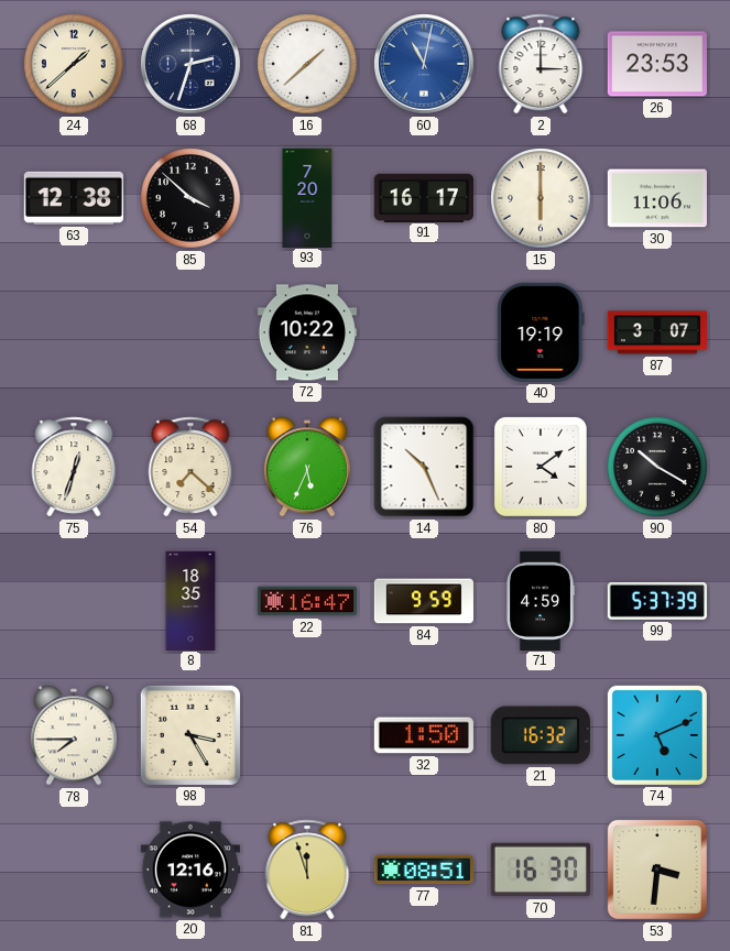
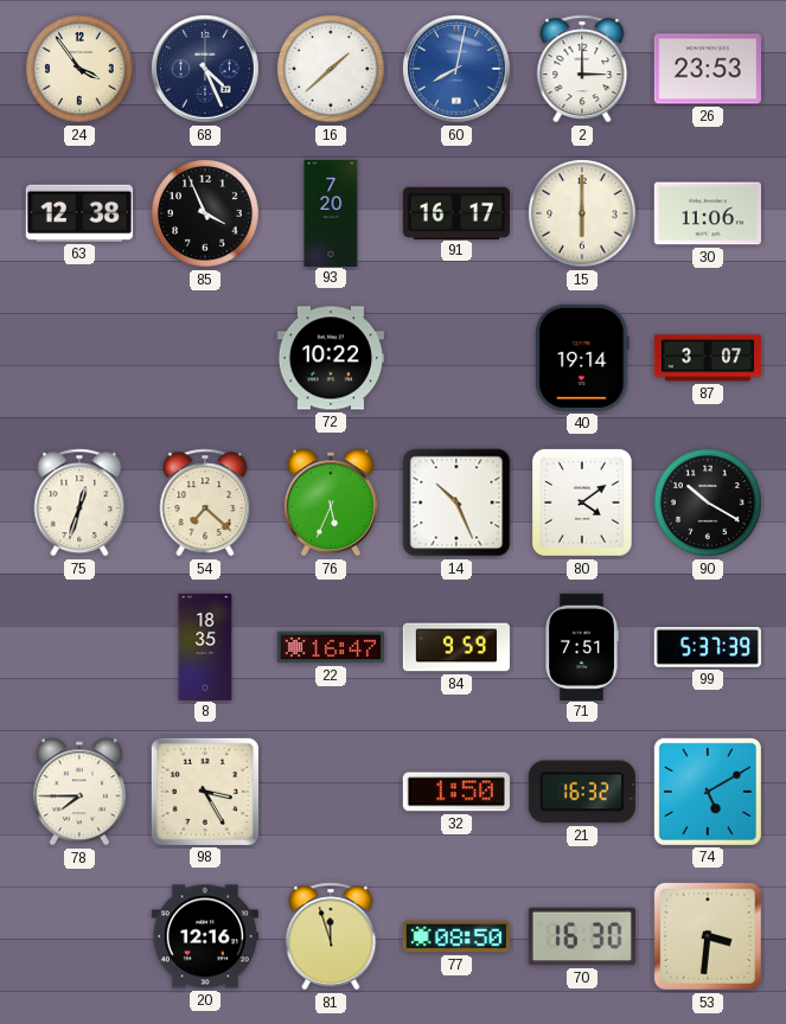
24: 1:38 -> 3:54
68: 2:33 -> 4:26
60: 11:02 -> 8:02
85: 3:52 -> 3:56
40: 19:19 -> 19:14
71: 4:59 -> 7:51
74: 5:11 -> 5:10
77: 08:51 -> 08:50
